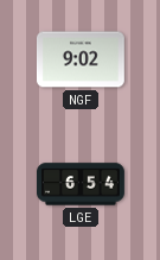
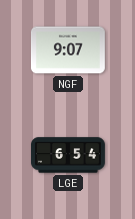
NGF: 9:02 -> 9:07
